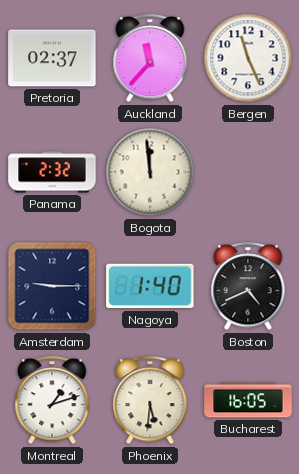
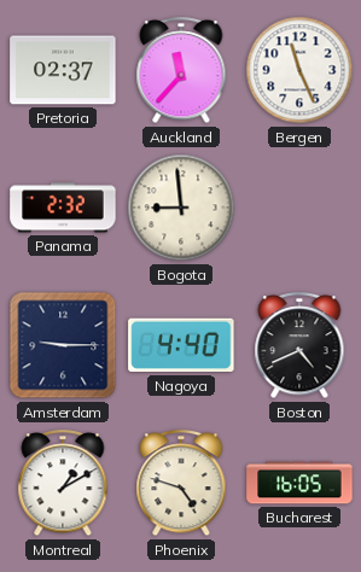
Bogota: 11:59 -> 8:59
Nagoya: 1:40 -> 4:40
Montreal: 1:12 -> 1:10
Phoenix: 5:31 -> 4:48
